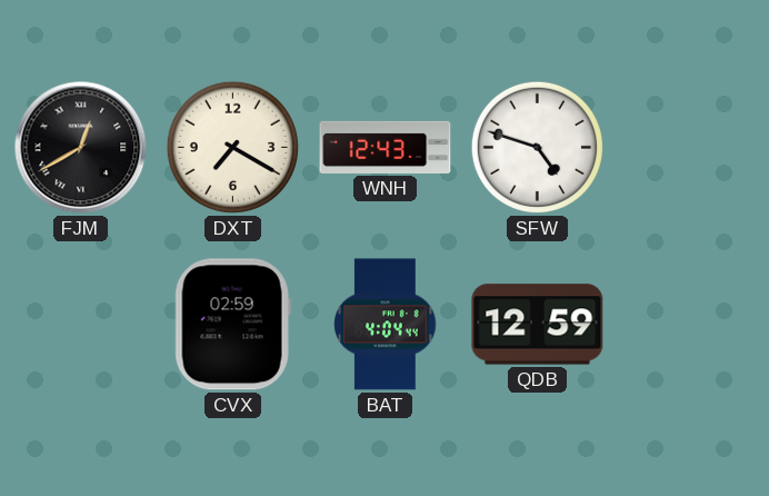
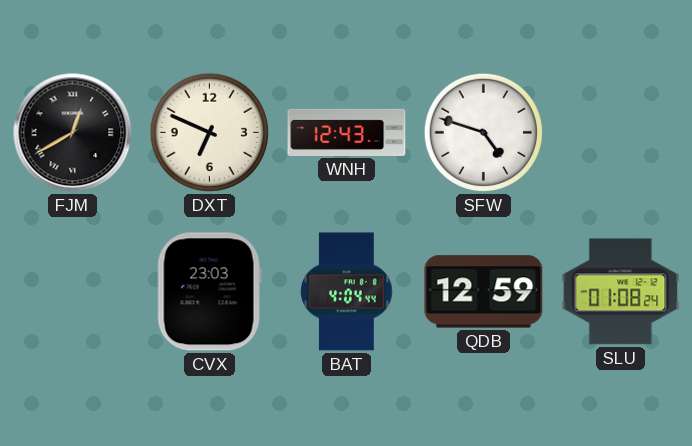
DXT: 7:20 -> 6:49
CVX: 02:59 -> 23:03
SLU: none -> 01:08
